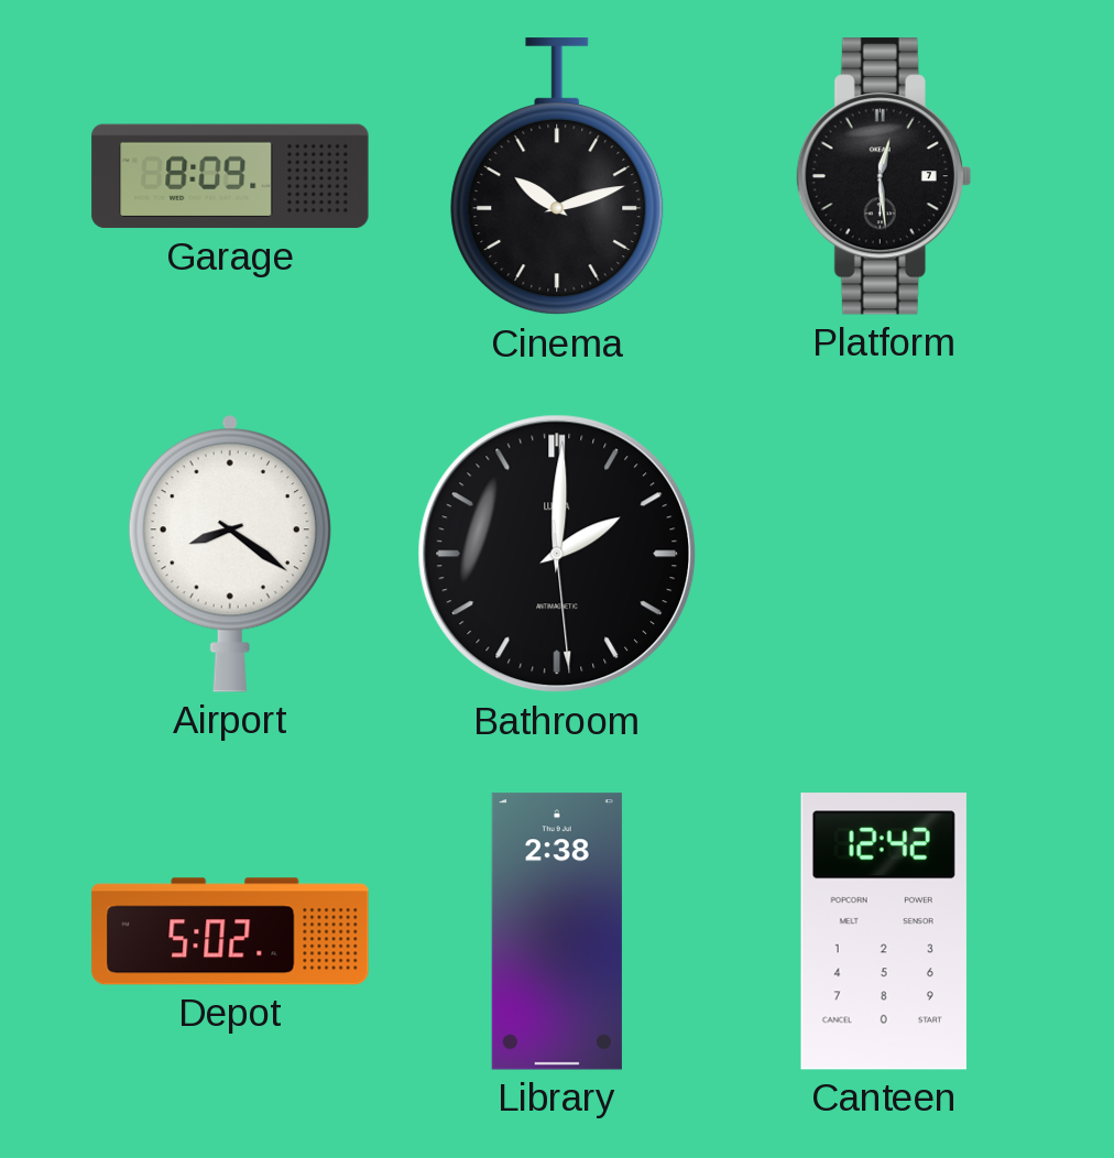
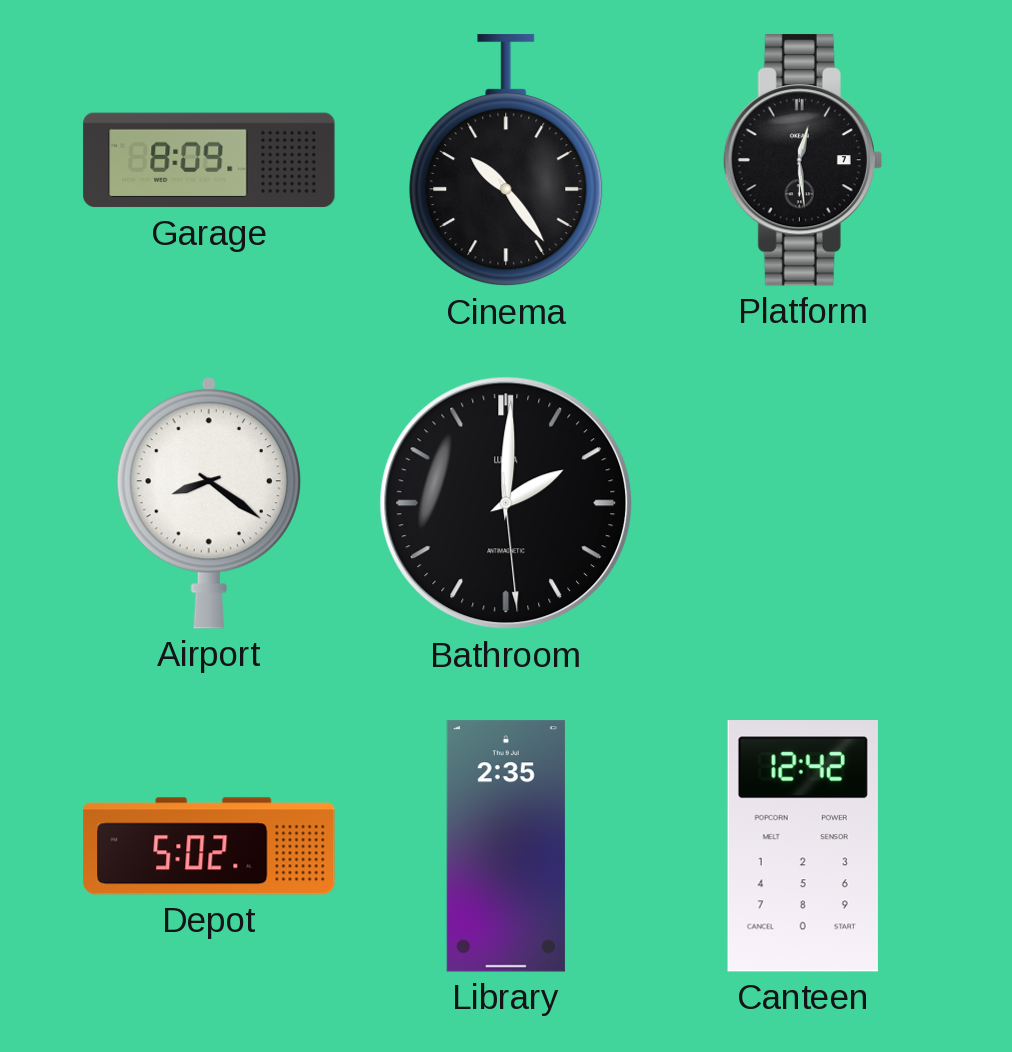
Cinema: 10:12 -> 10:24
Library: 2:38 -> 2:35
